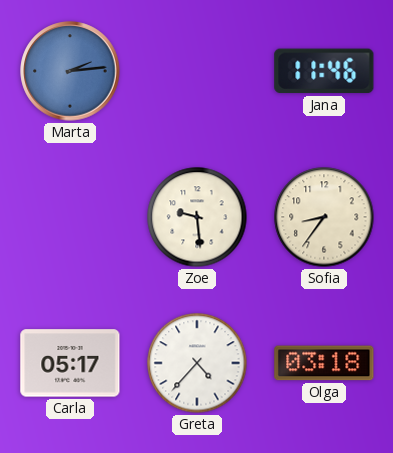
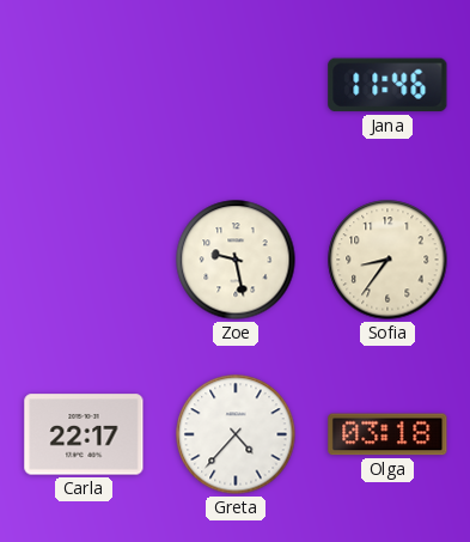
Marta: 2:14 -> none
Zoe: 9:29 -> 9:28
Carla: 05:17 -> 22:17
